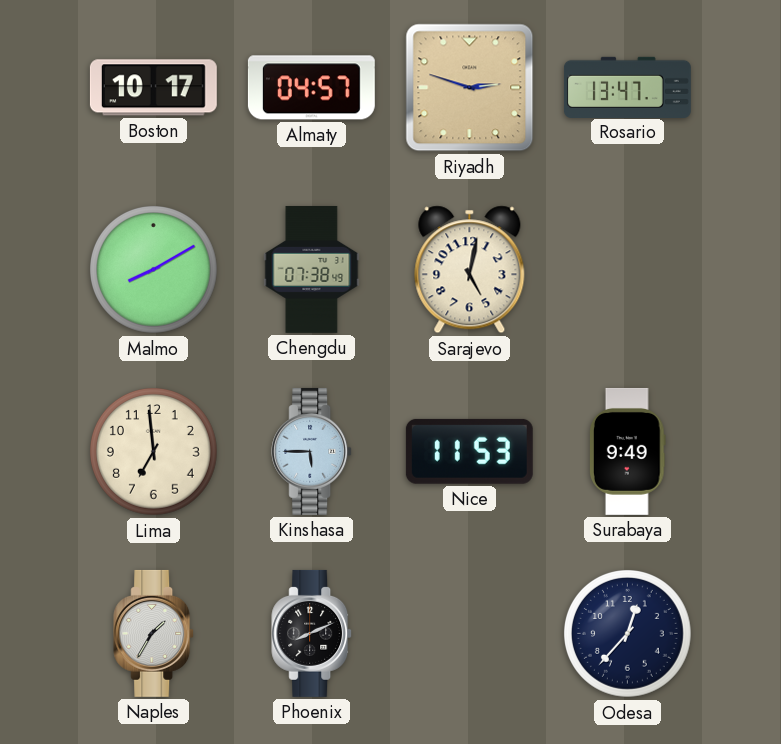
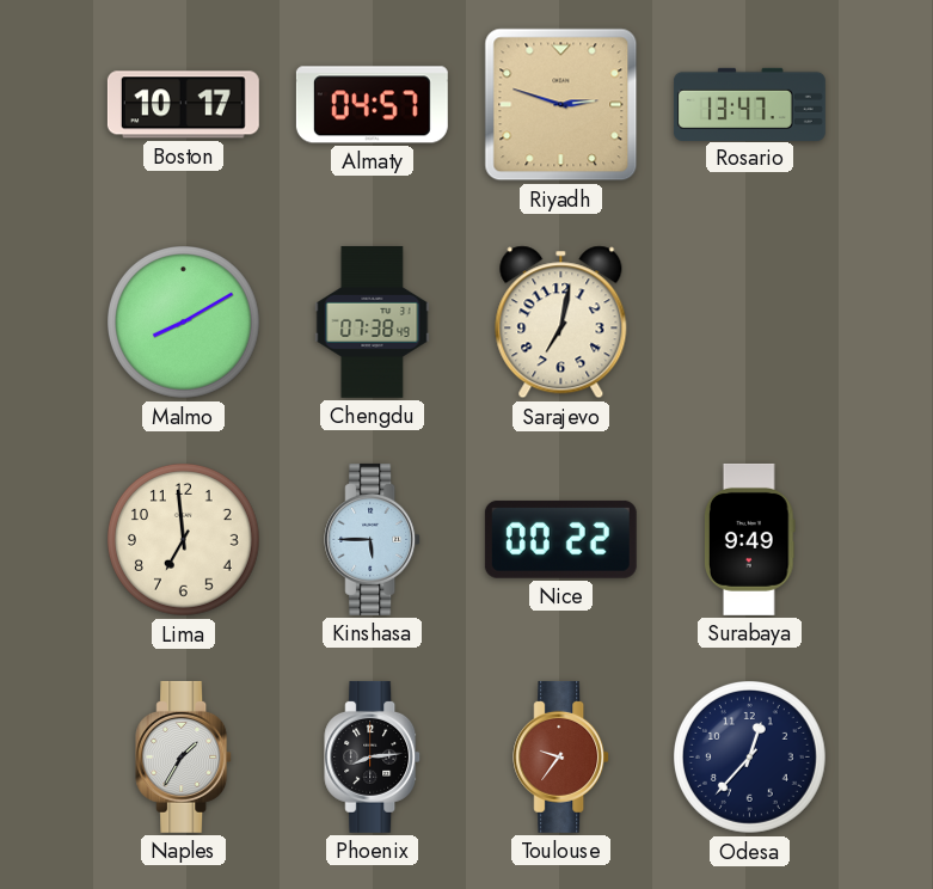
Sarajevo: 5:02 -> 7:02
Nice: 11:53 -> 00:22
Phoenix: 8:11 -> 8:14
Toulouse: none -> 9:36
